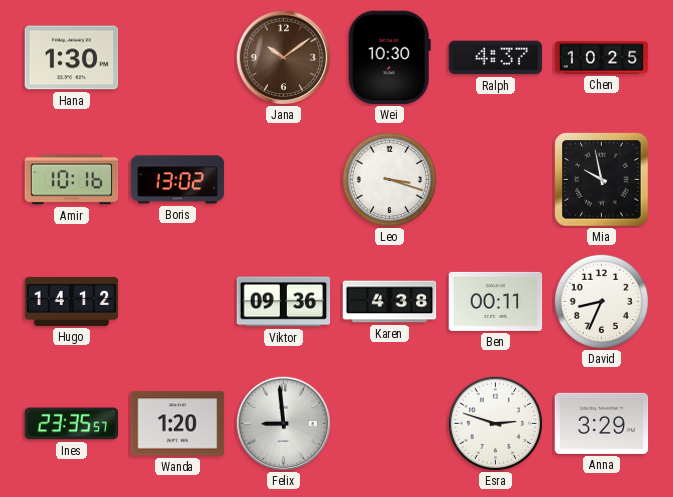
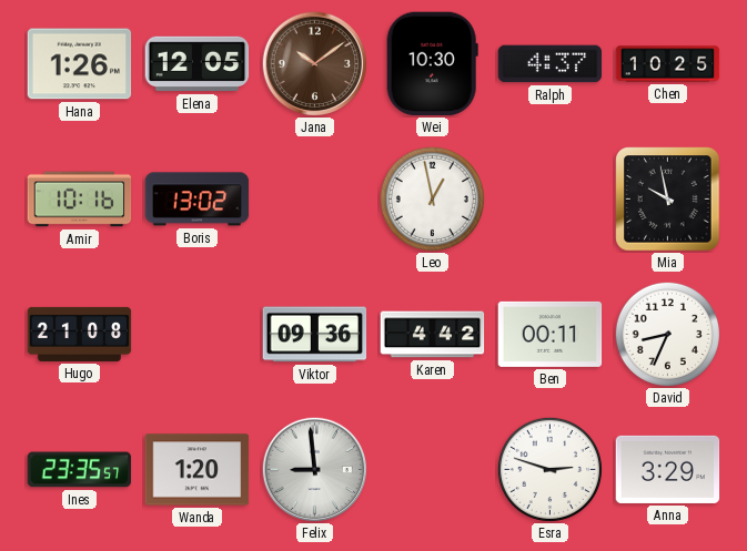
Hana: 1:30 -> 1:26
Elena: none -> 12:05
Leo: 3:18 -> 12:58
Hugo: 14:12 -> 21:08
Karen: 4:38 -> 4:42
